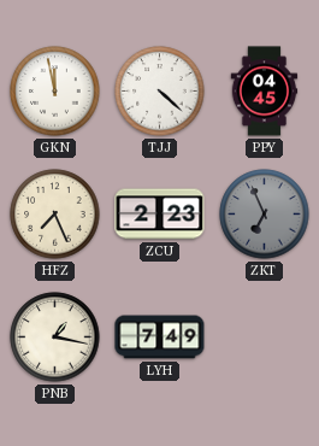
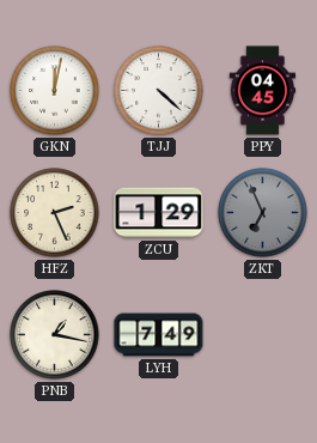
GKN: 11:58 -> 12:02
HFZ: 7:26 -> 2:26
ZCU: 2:23 -> 1:29
